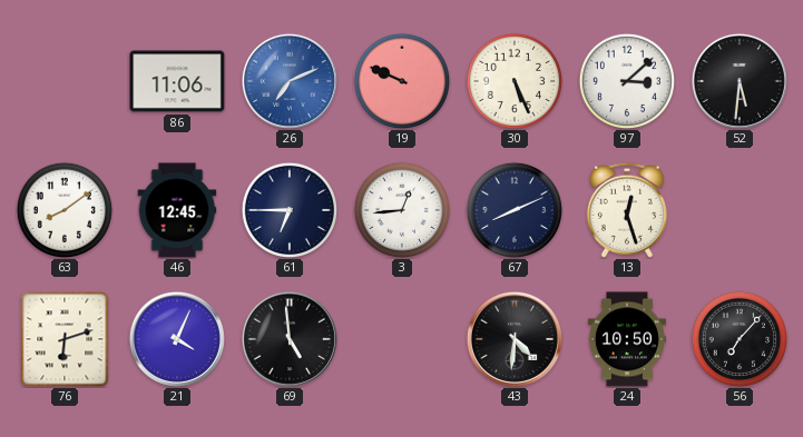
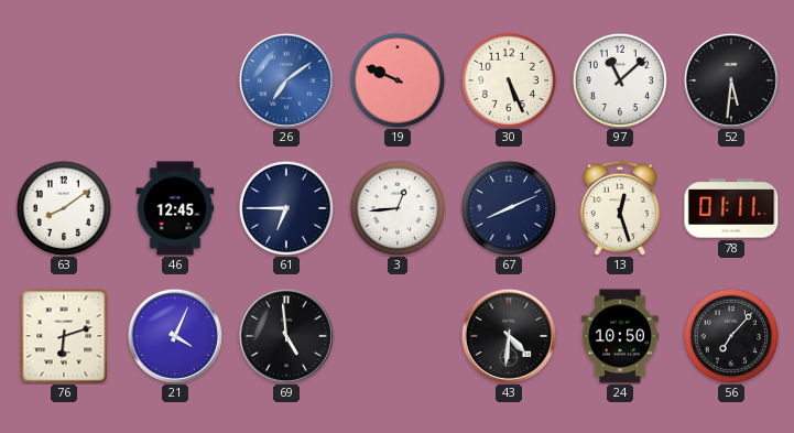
86: 11:06 -> none
26: 7:11 -> 7:09
97: 3:08 -> 11:08
78: none -> 01:11
